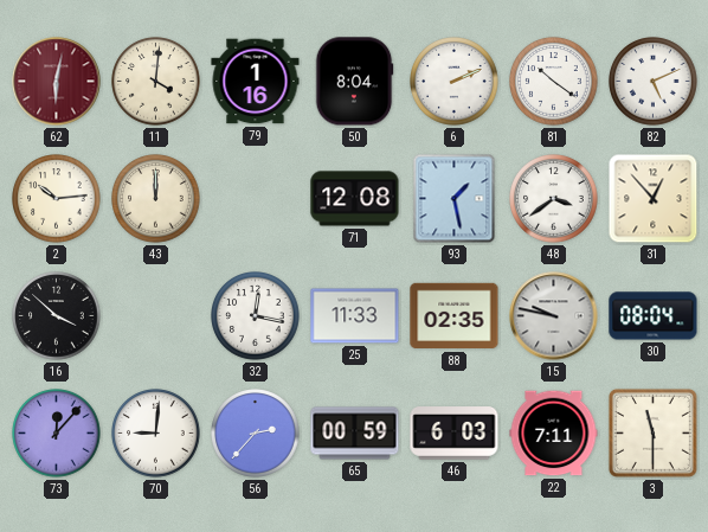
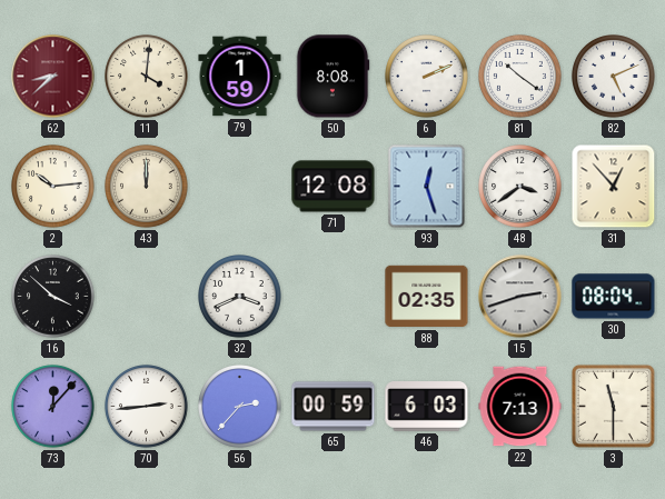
62: 6:02 -> 8:38
79: 1:16 -> 1:59
50: 8:04 -> 8:08
93: 1:28 -> 12:27
32: 12:17 -> 3:41
25: 11:33 -> none
15: 9:47 -> 2:42
70: 9:01 -> 2:44
22: 7:11 -> 7:13
